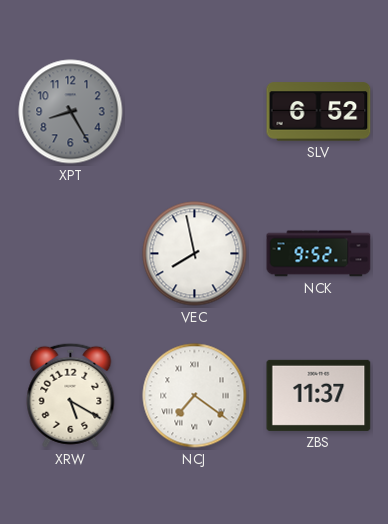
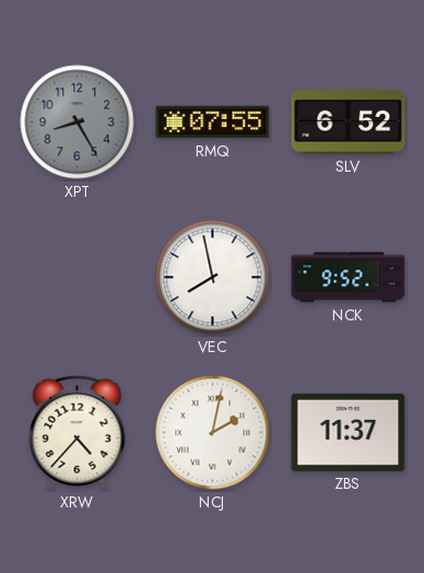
RMQ: none -> 07:55
XRW: 5:20 -> 4:37
NCJ: 7:21 -> 2:02
